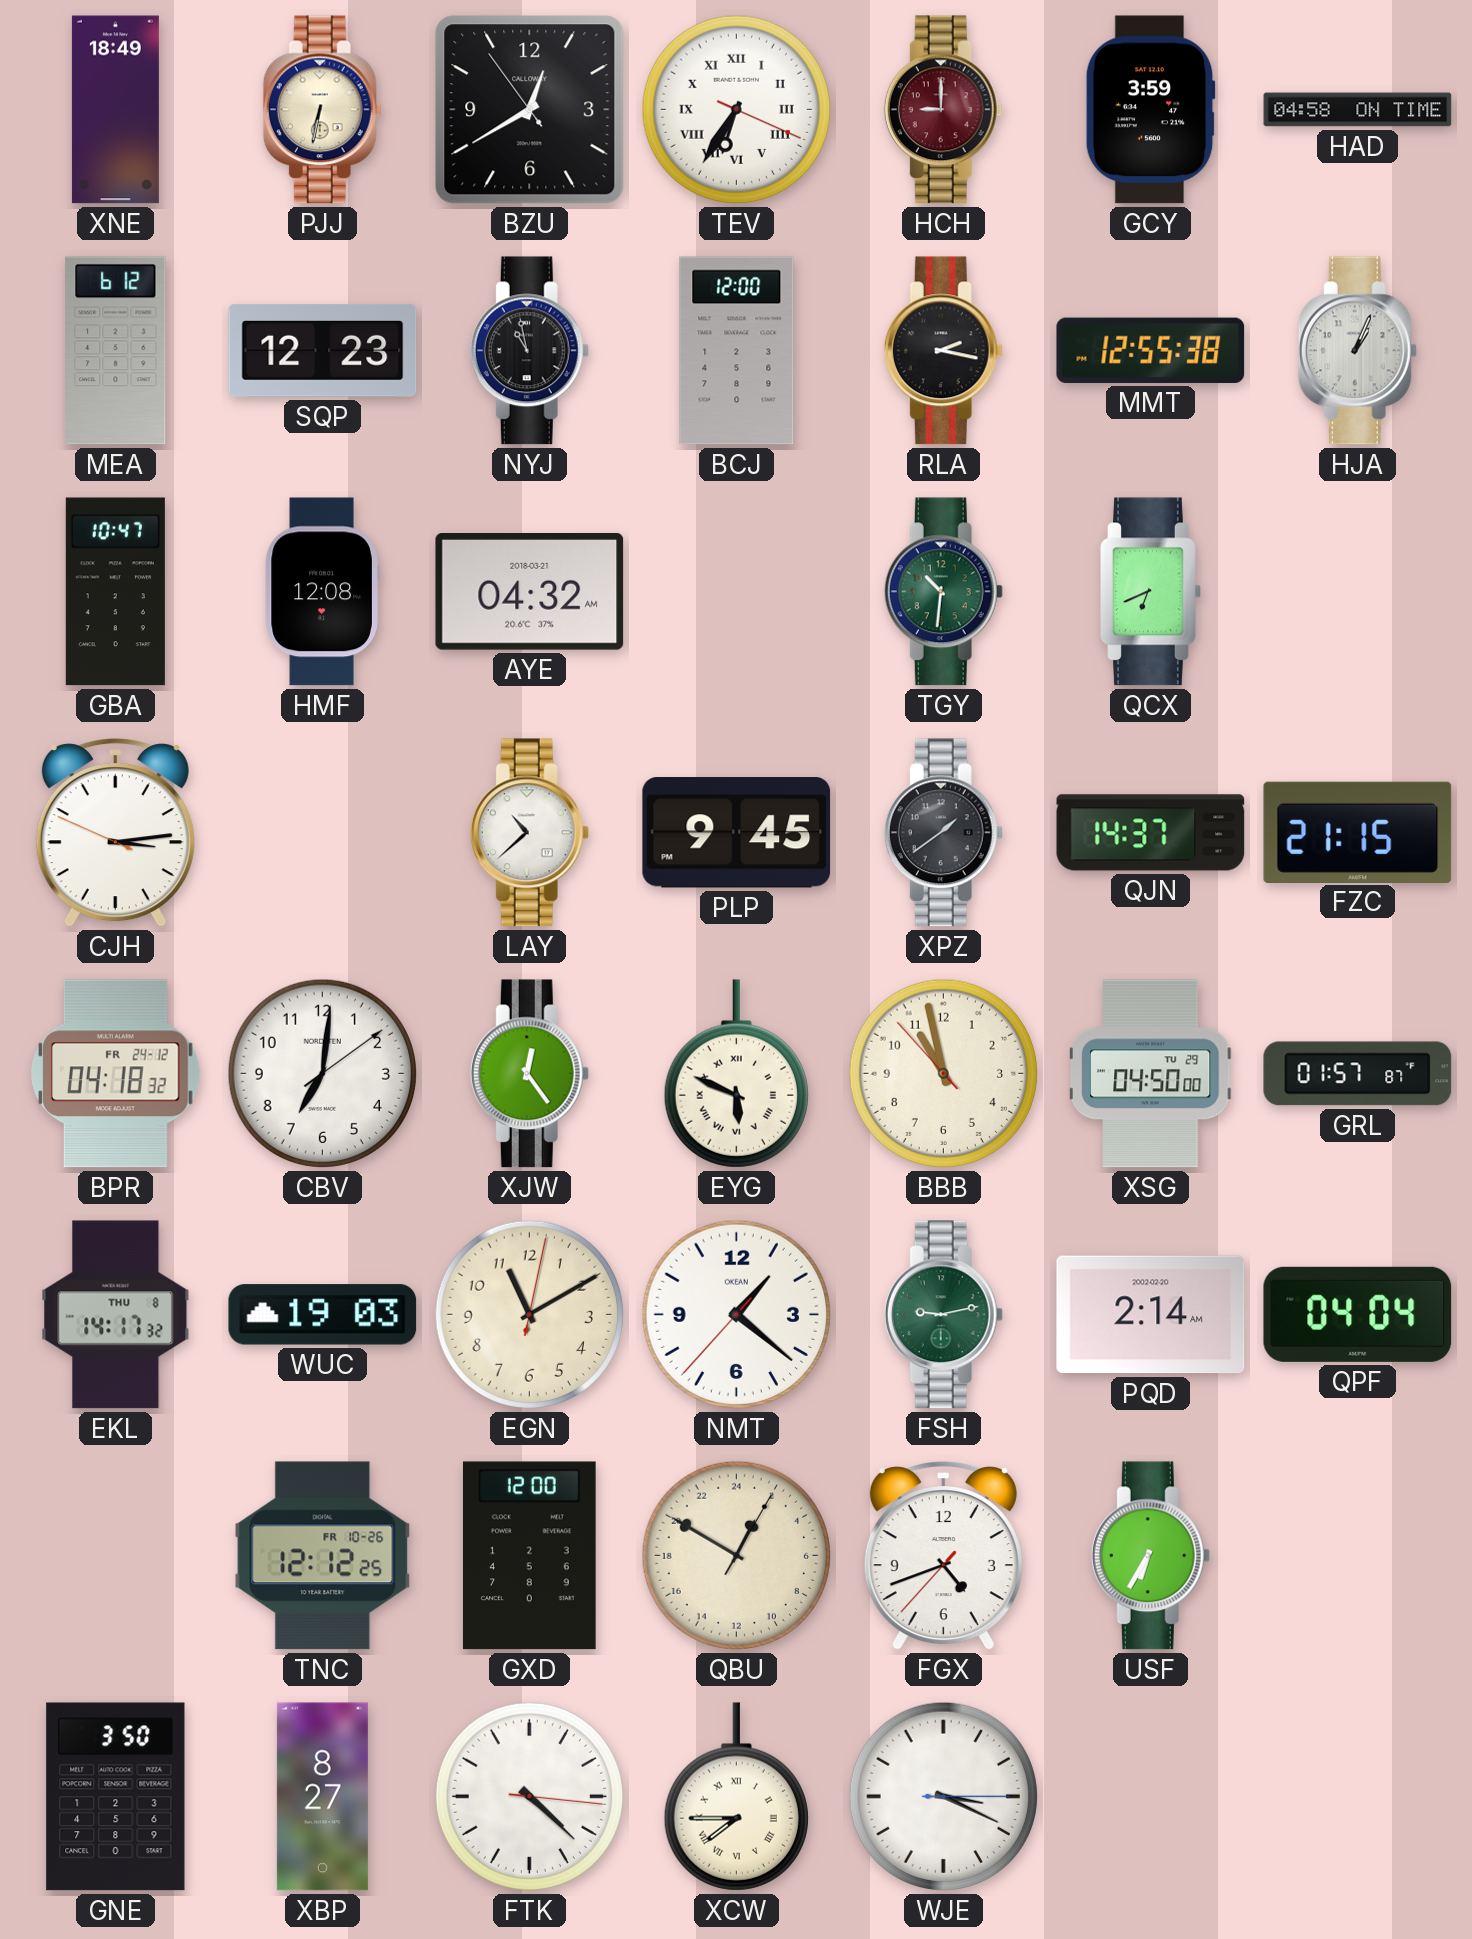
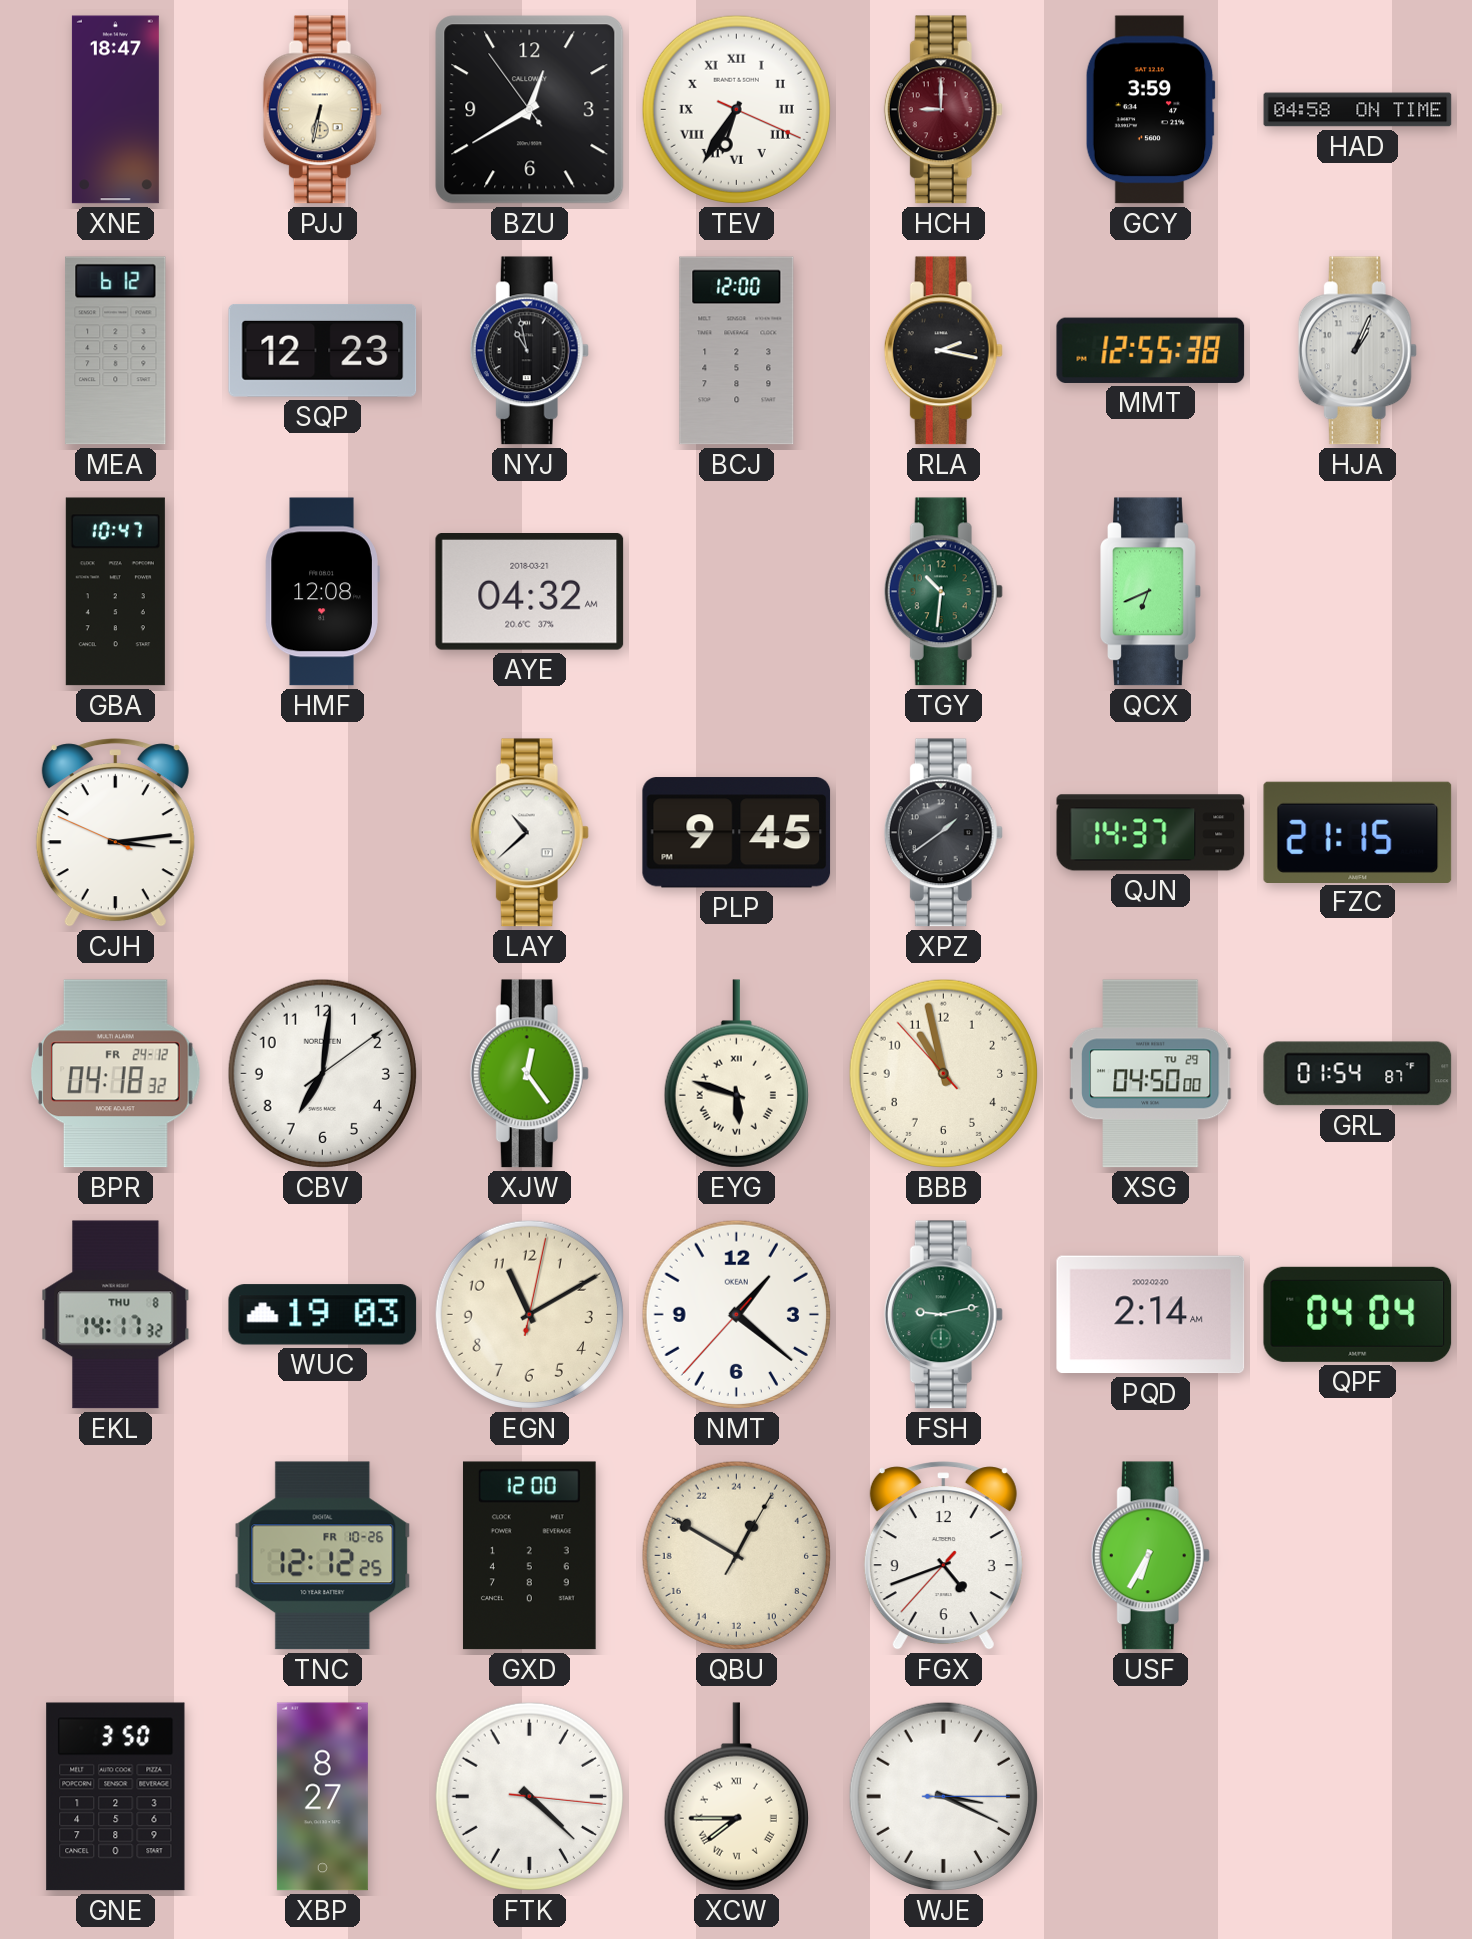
XNE: 18:49 -> 18:47
EYG: 5:49 -> 5:48
GRL: 01:57 -> 01:54
